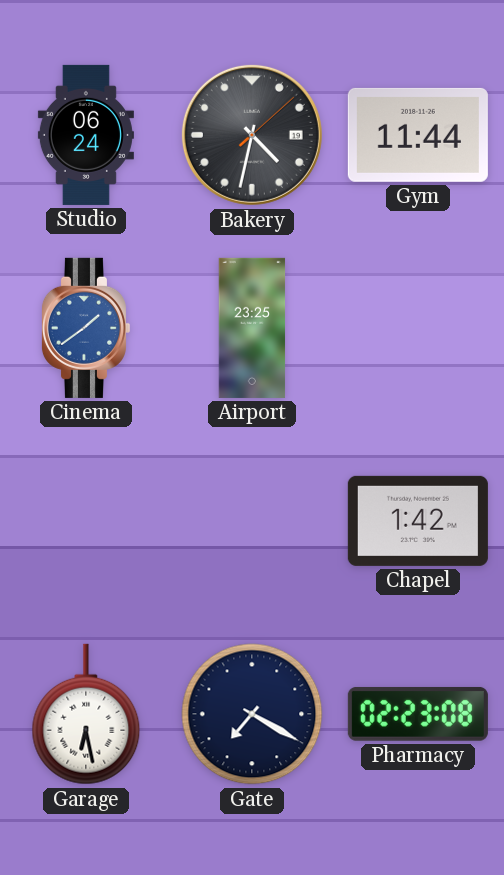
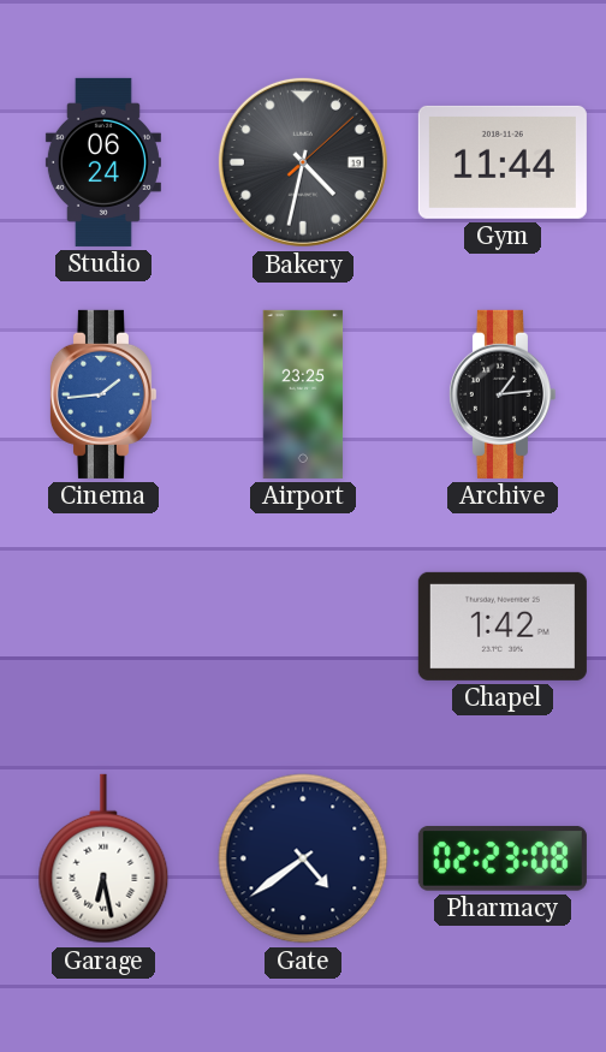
Cinema: 1:39 -> 1:44
Archive: none -> 1:14
Gate: 7:20 -> 4:39
